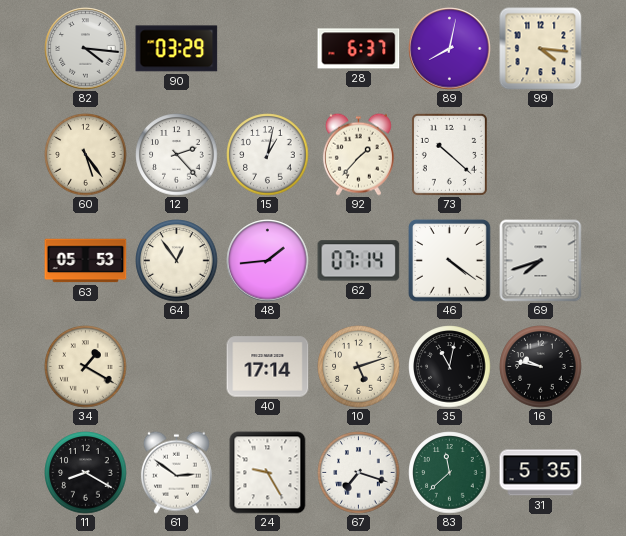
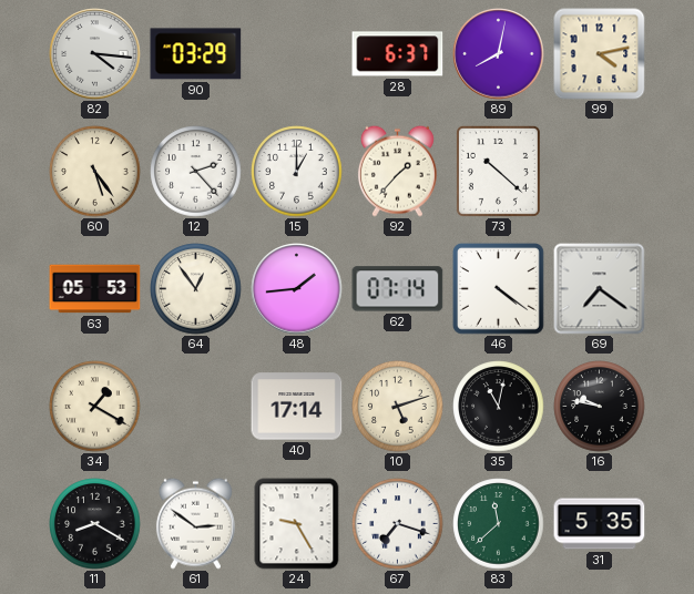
99: 4:16 -> 4:13
15: 1:02 -> 1:00
69: 7:42 -> 7:21
